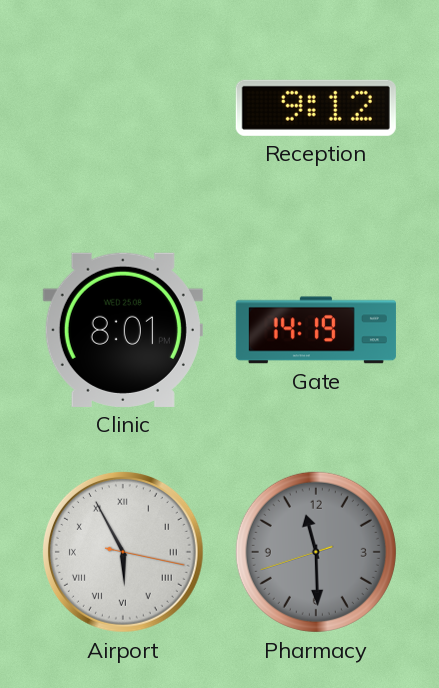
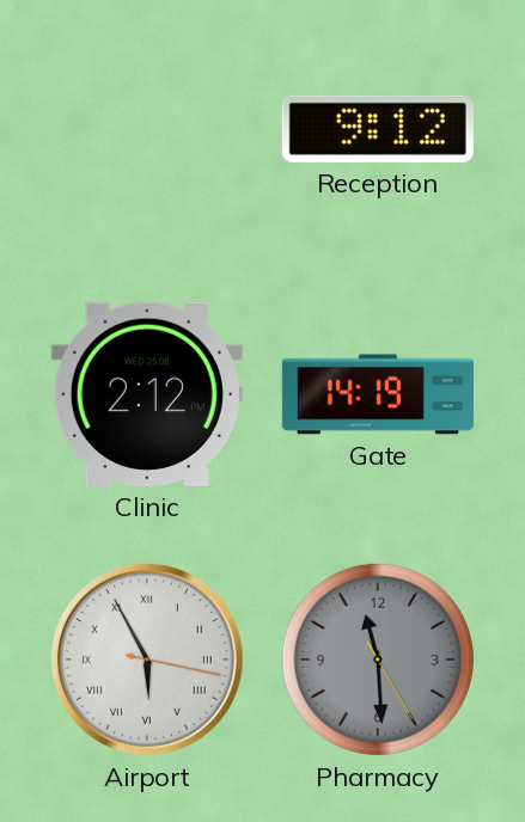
Clinic: 8:01 -> 2:12
Pharmacy: 11:29:42 -> 11:29:25
